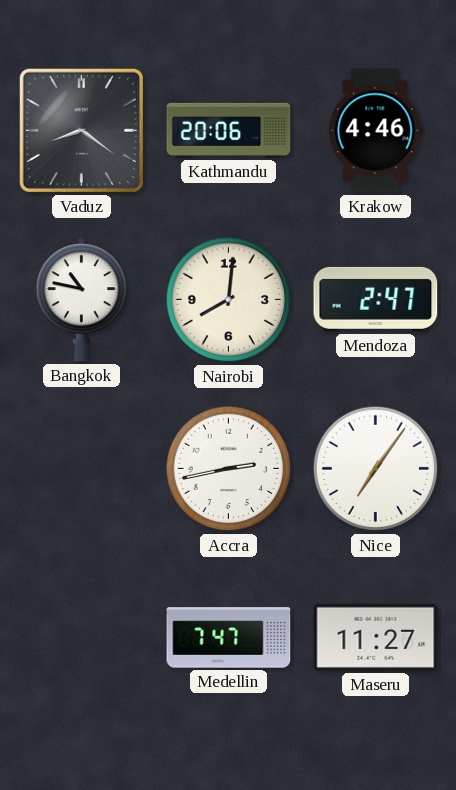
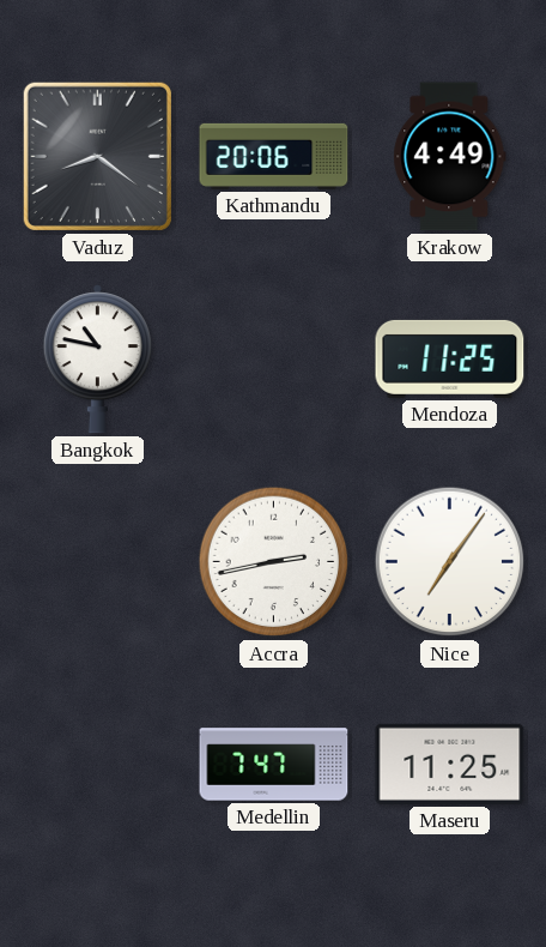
Krakow: 4:46 -> 4:49
Nairobi: 8:01 -> none
Mendoza: 2:47 -> 11:25
Maseru: 11:27 -> 11:25
